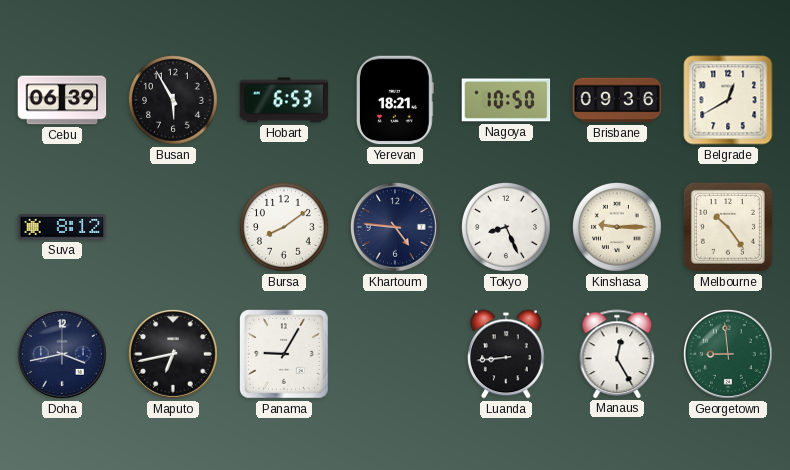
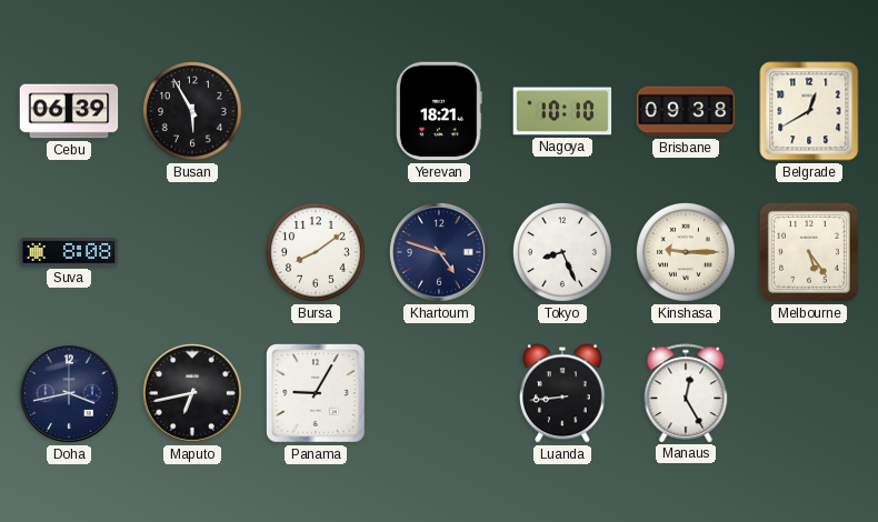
Hobart: 6:53 -> none
Nagoya: 10:50 -> 10:10
Brisbane: 09:36 -> 09:38
Suva: 8:12 -> 8:08
Khartoum: 4:46 -> 4:48
Melbourne: 10:24 -> 5:24
Georgetown: 8:59 -> none
